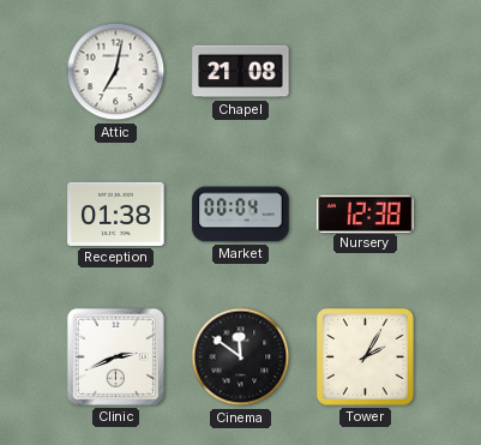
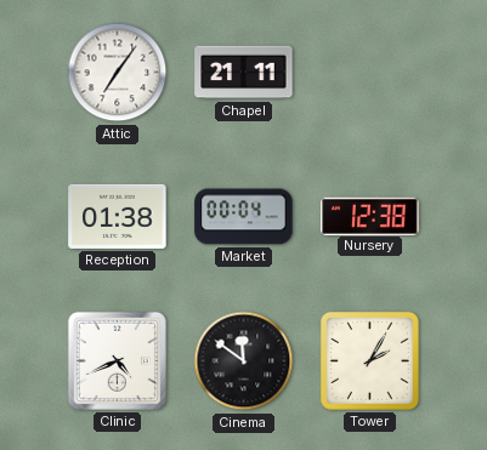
Attic: 7:02 -> 7:06
Chapel: 21:08 -> 21:11
Clinic: 2:41 -> 4:41
